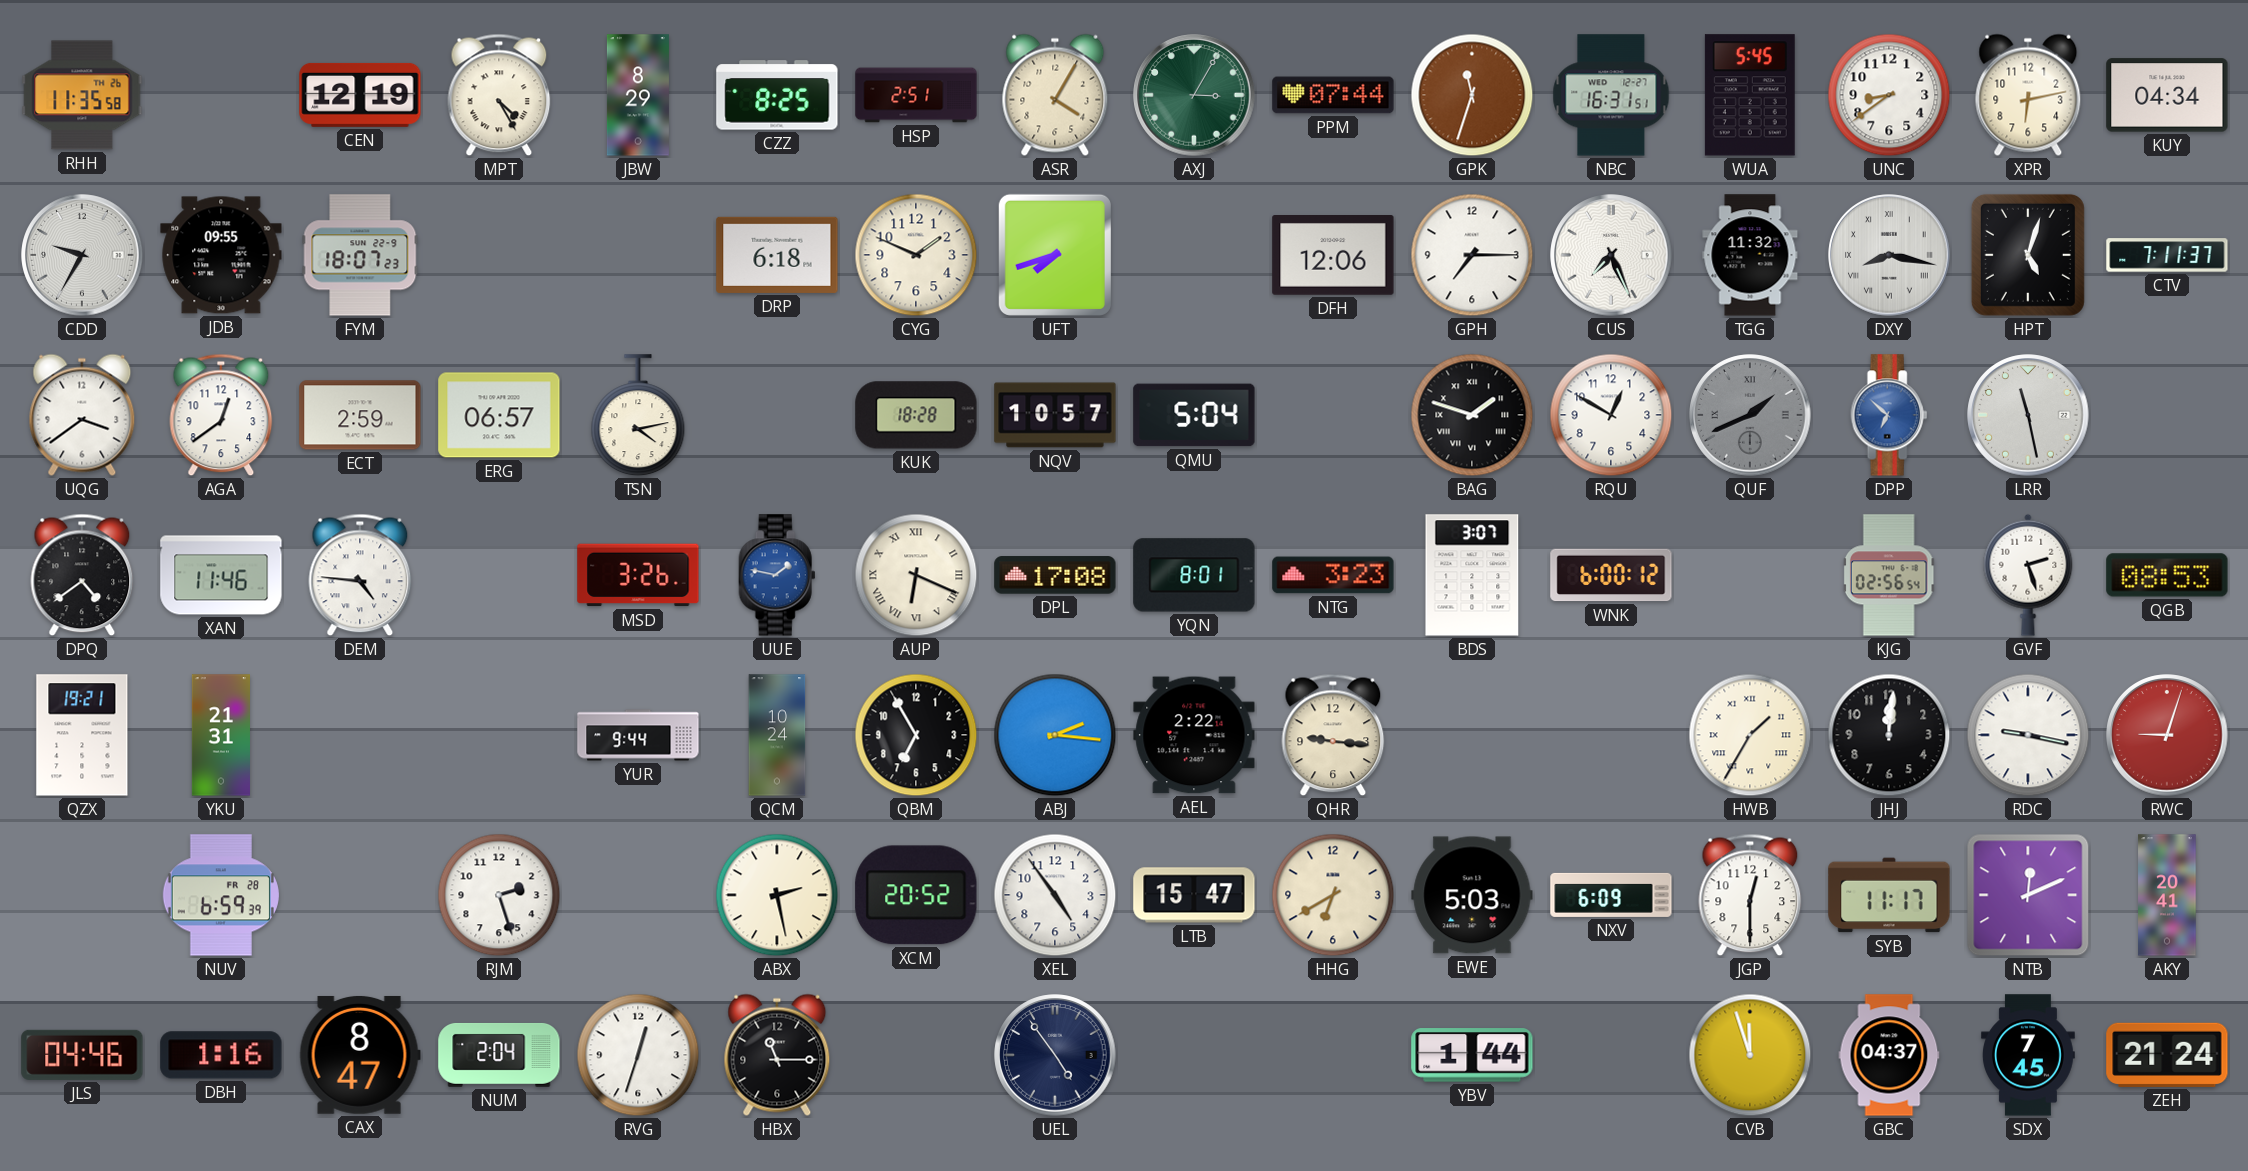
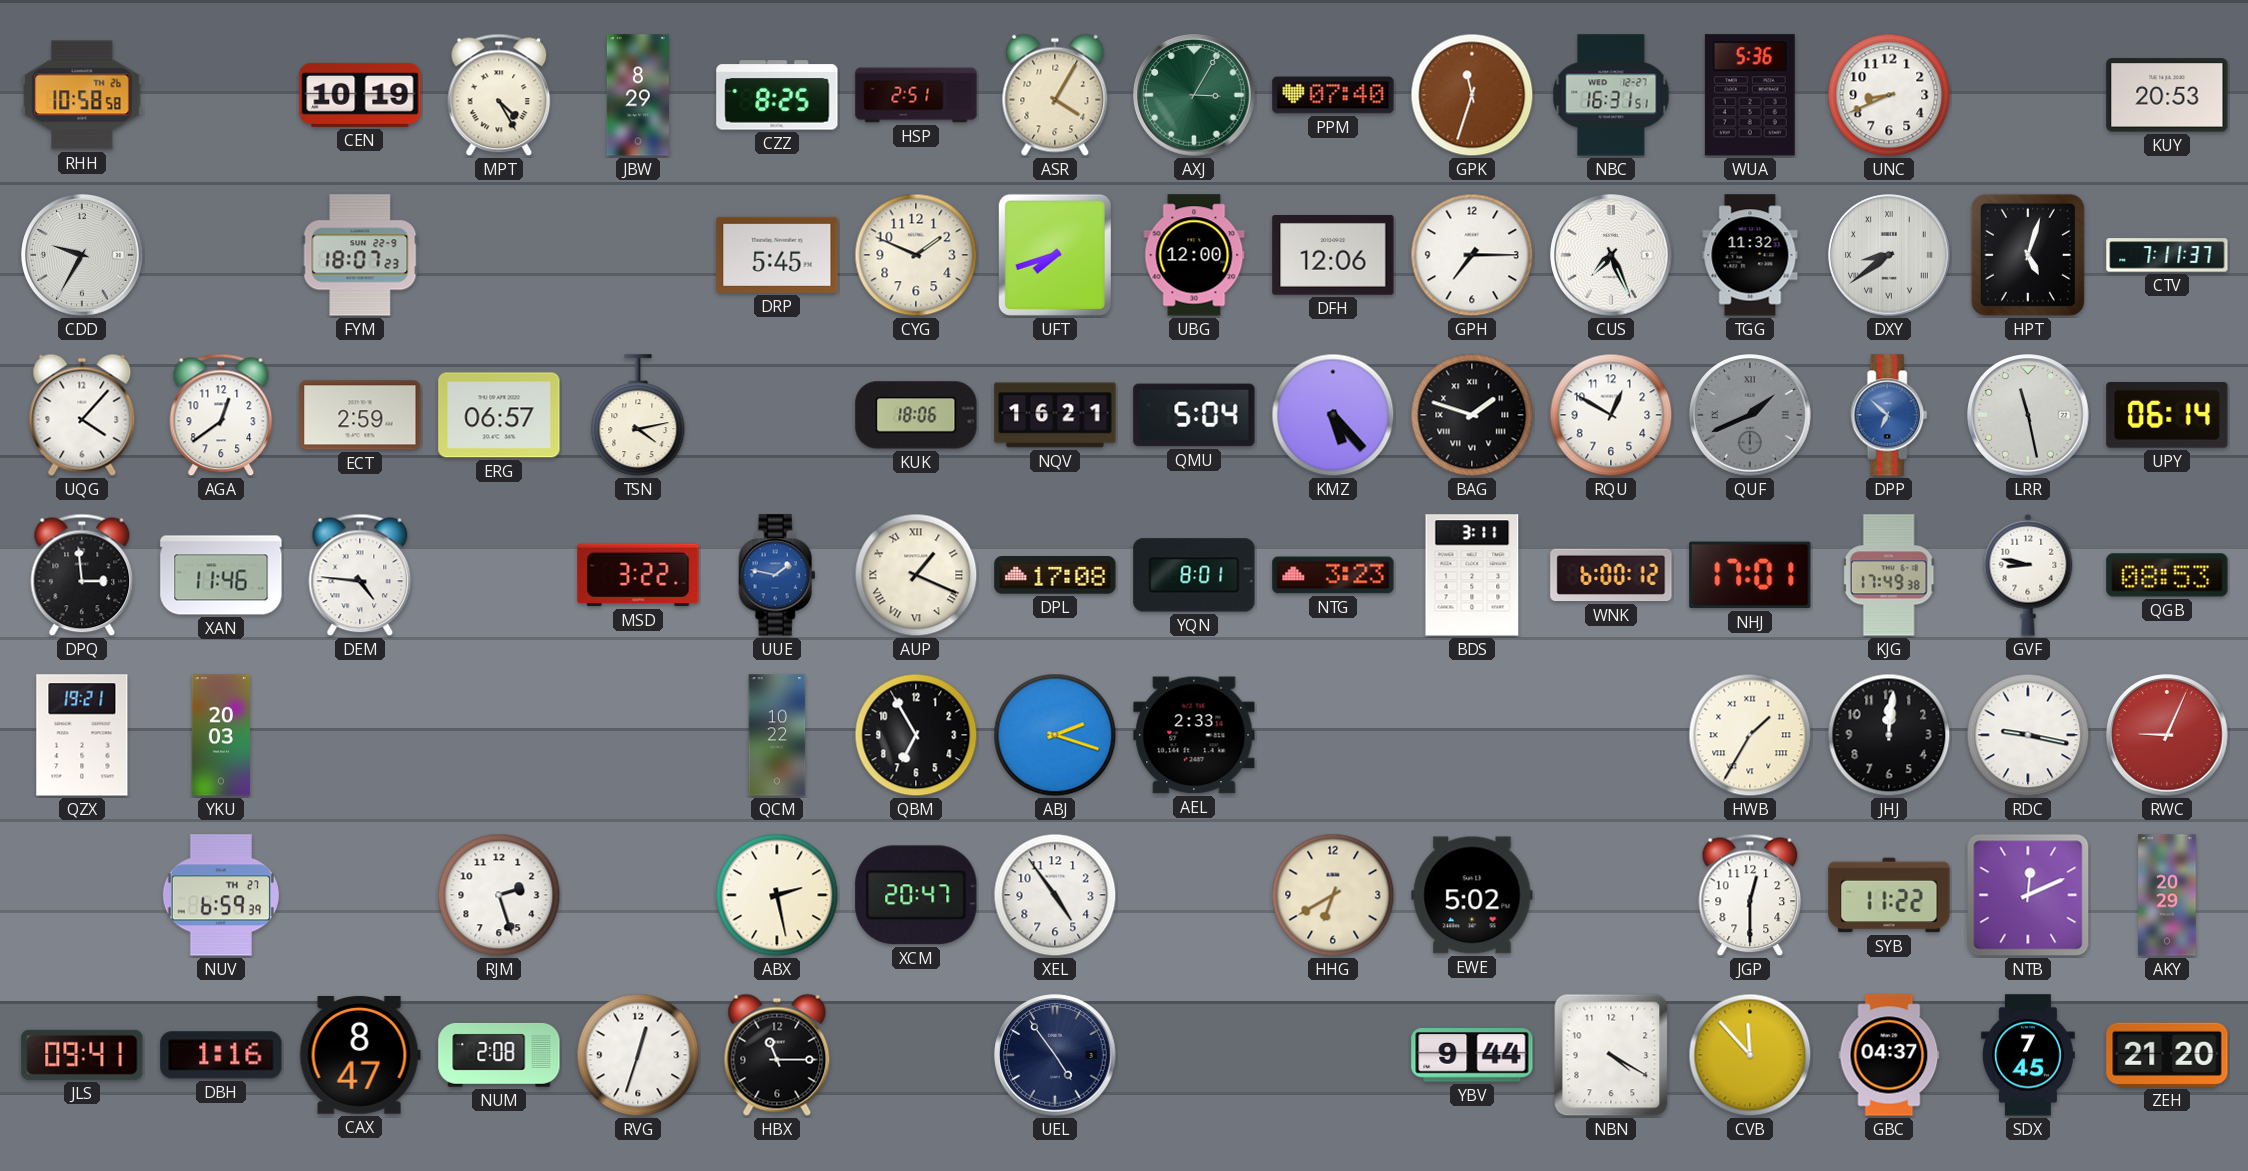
RHH: 11:35 -> 10:58
CEN: 12:19 -> 10:19
PPM: 07:44 -> 07:40
WUA: 5:45 -> 5:36
UNC: 8:39 -> 8:41
XPR: 6:13 -> none
KUY: 04:34 -> 20:53
JDB: 09:55 -> none
DRP: 6:18 -> 5:45
UBG: none -> 12:00
DXY: 8:17 -> 8:39
UQG: 3:39 -> 4:07
KUK: 18:28 -> 18:06
NQV: 10:57 -> 16:21
KMZ: none -> 5:23
UPY: none -> 06:14
DPQ: 4:39 -> 2:59
MSD: 3:26 -> 3:22
AUP: 6:19 -> 1:19
BDS: 3:07 -> 3:11
NHJ: none -> 17:01
KJG: 02:56 -> 17:49
GVF: 2:27 -> 8:47
YKU: 21:31 -> 20:03
YUR: 9:44 -> none
QCM: 10:24 -> 10:22
ABJ: 2:16 -> 2:18
AEL: 2:22 -> 2:33
QHR: 9:16 -> none
RWC: 9:03 -> 9:04
NUV date: FR 28 -> TH 27
XCM: 20:52 -> 20:47
LTB: 15:47 -> none
EWE: 5:03 -> 5:02
NXV: 6:09 -> none
SYB: 11:17 -> 11:22
AKY: 20:41 -> 20:29
JLS: 04:46 -> 09:41
NUM: 2:04 -> 2:08
YBV: 1:44 -> 9:44
NBN: none -> 4:20
CVB: 11:57 -> 11:53
ZEH: 21:24 -> 21:20
